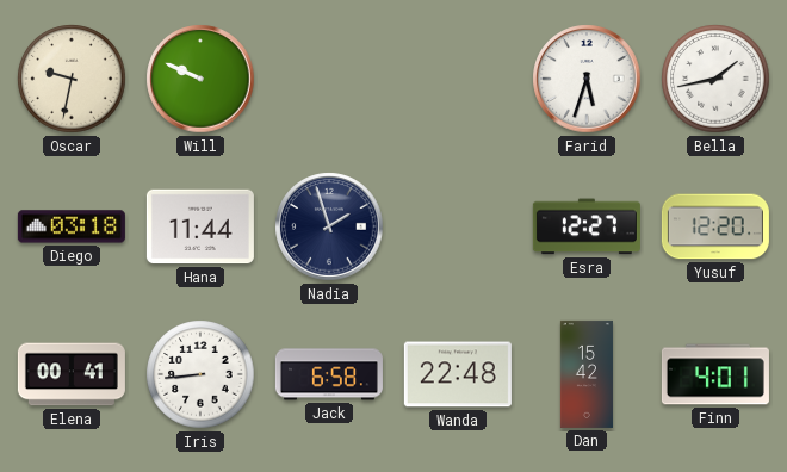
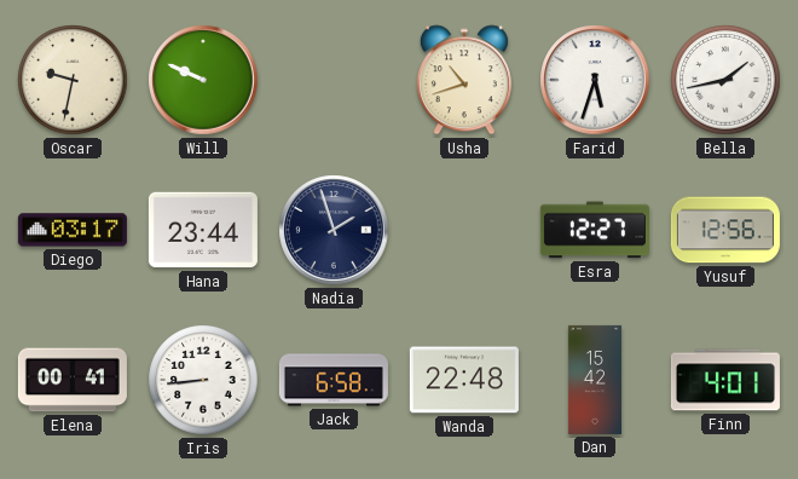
Usha: none -> 10:42
Diego: 03:18 -> 03:17
Hana: 11:44 -> 23:44
Yusuf: 12:20 -> 12:56
